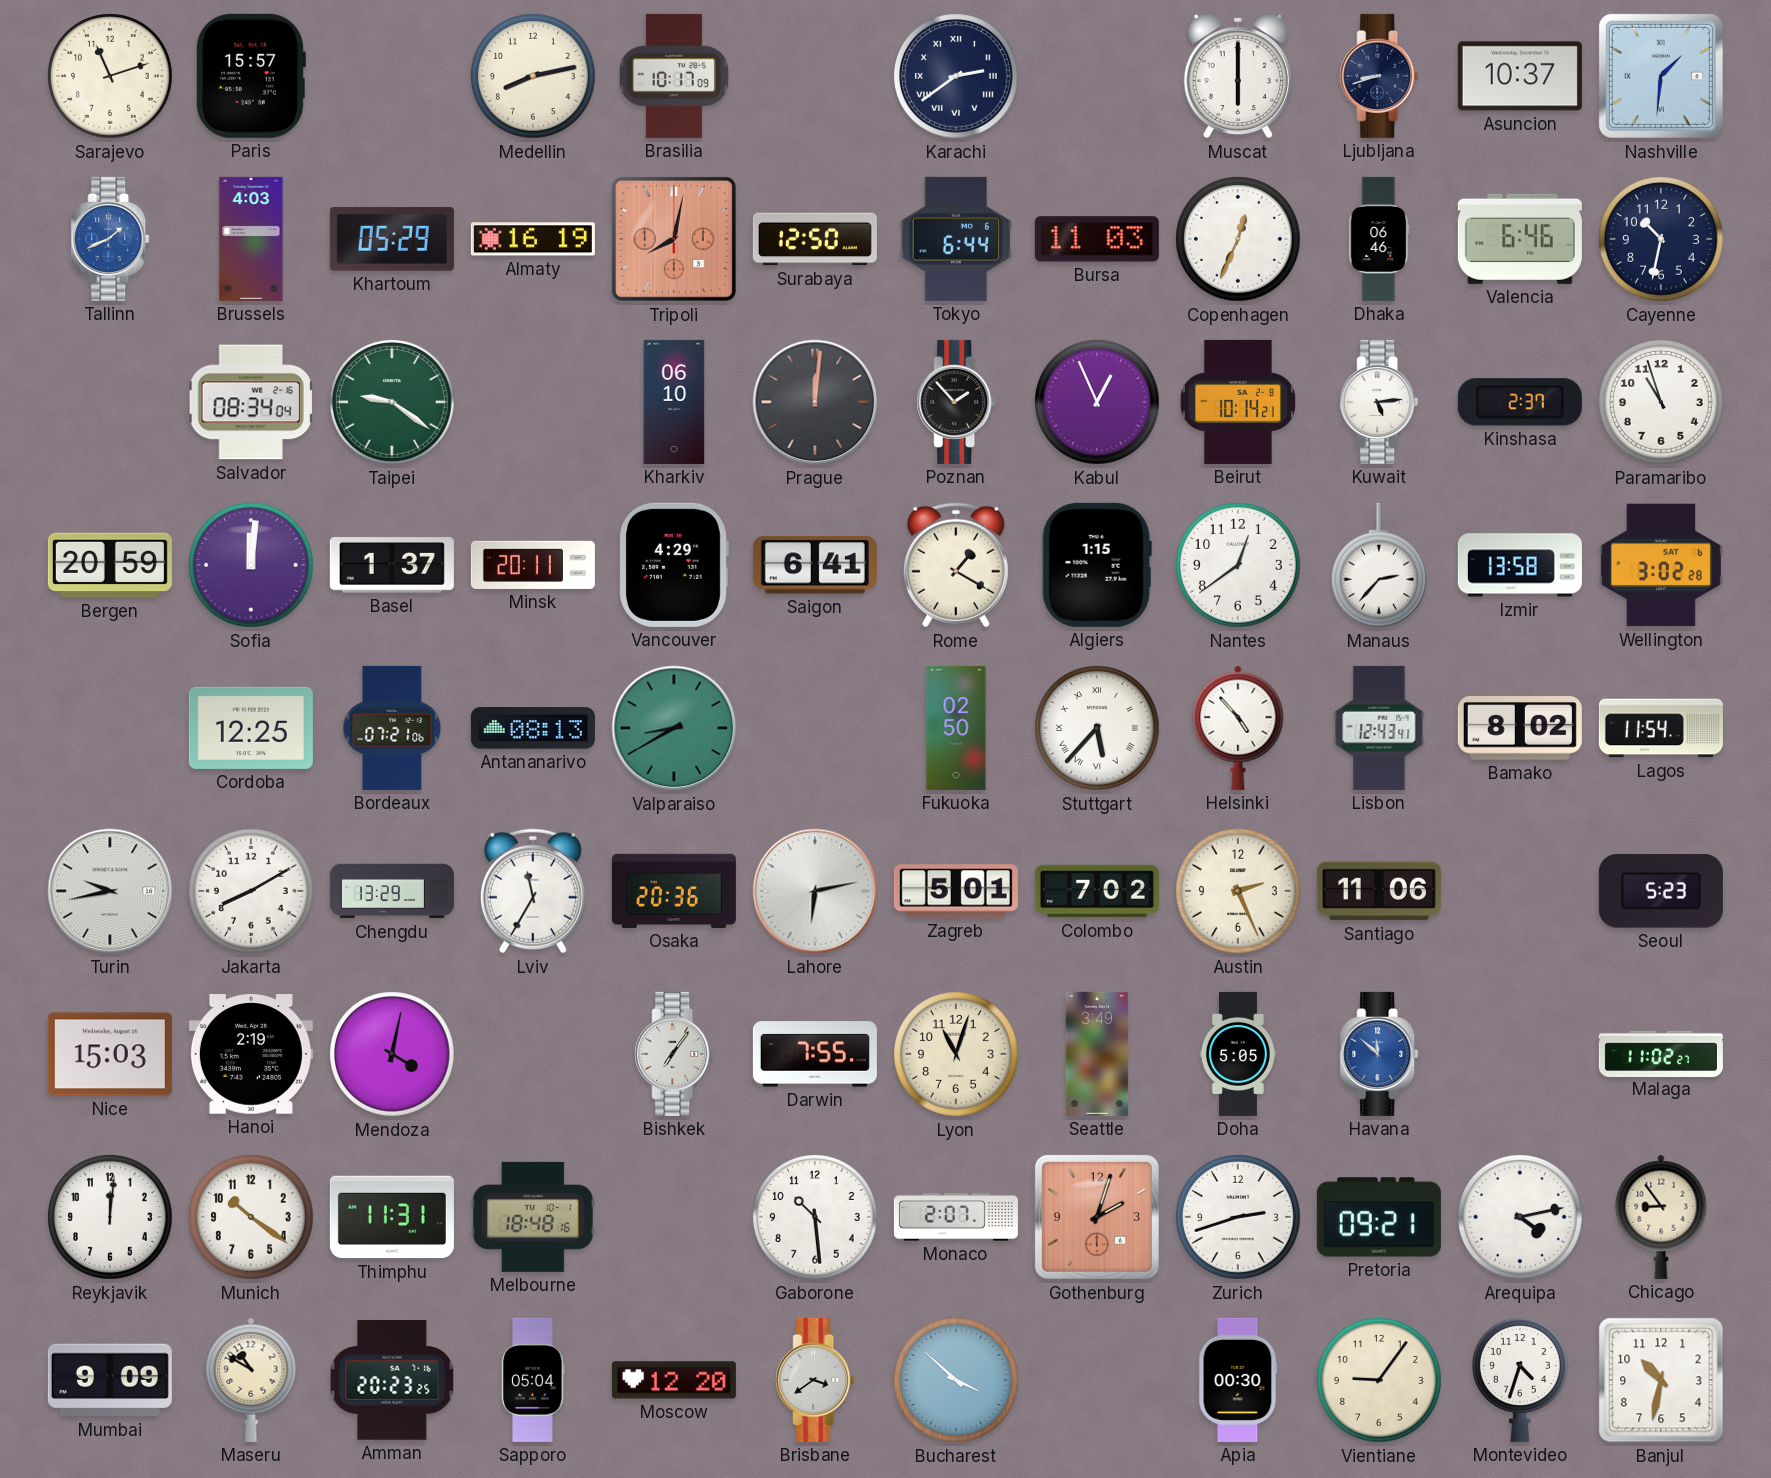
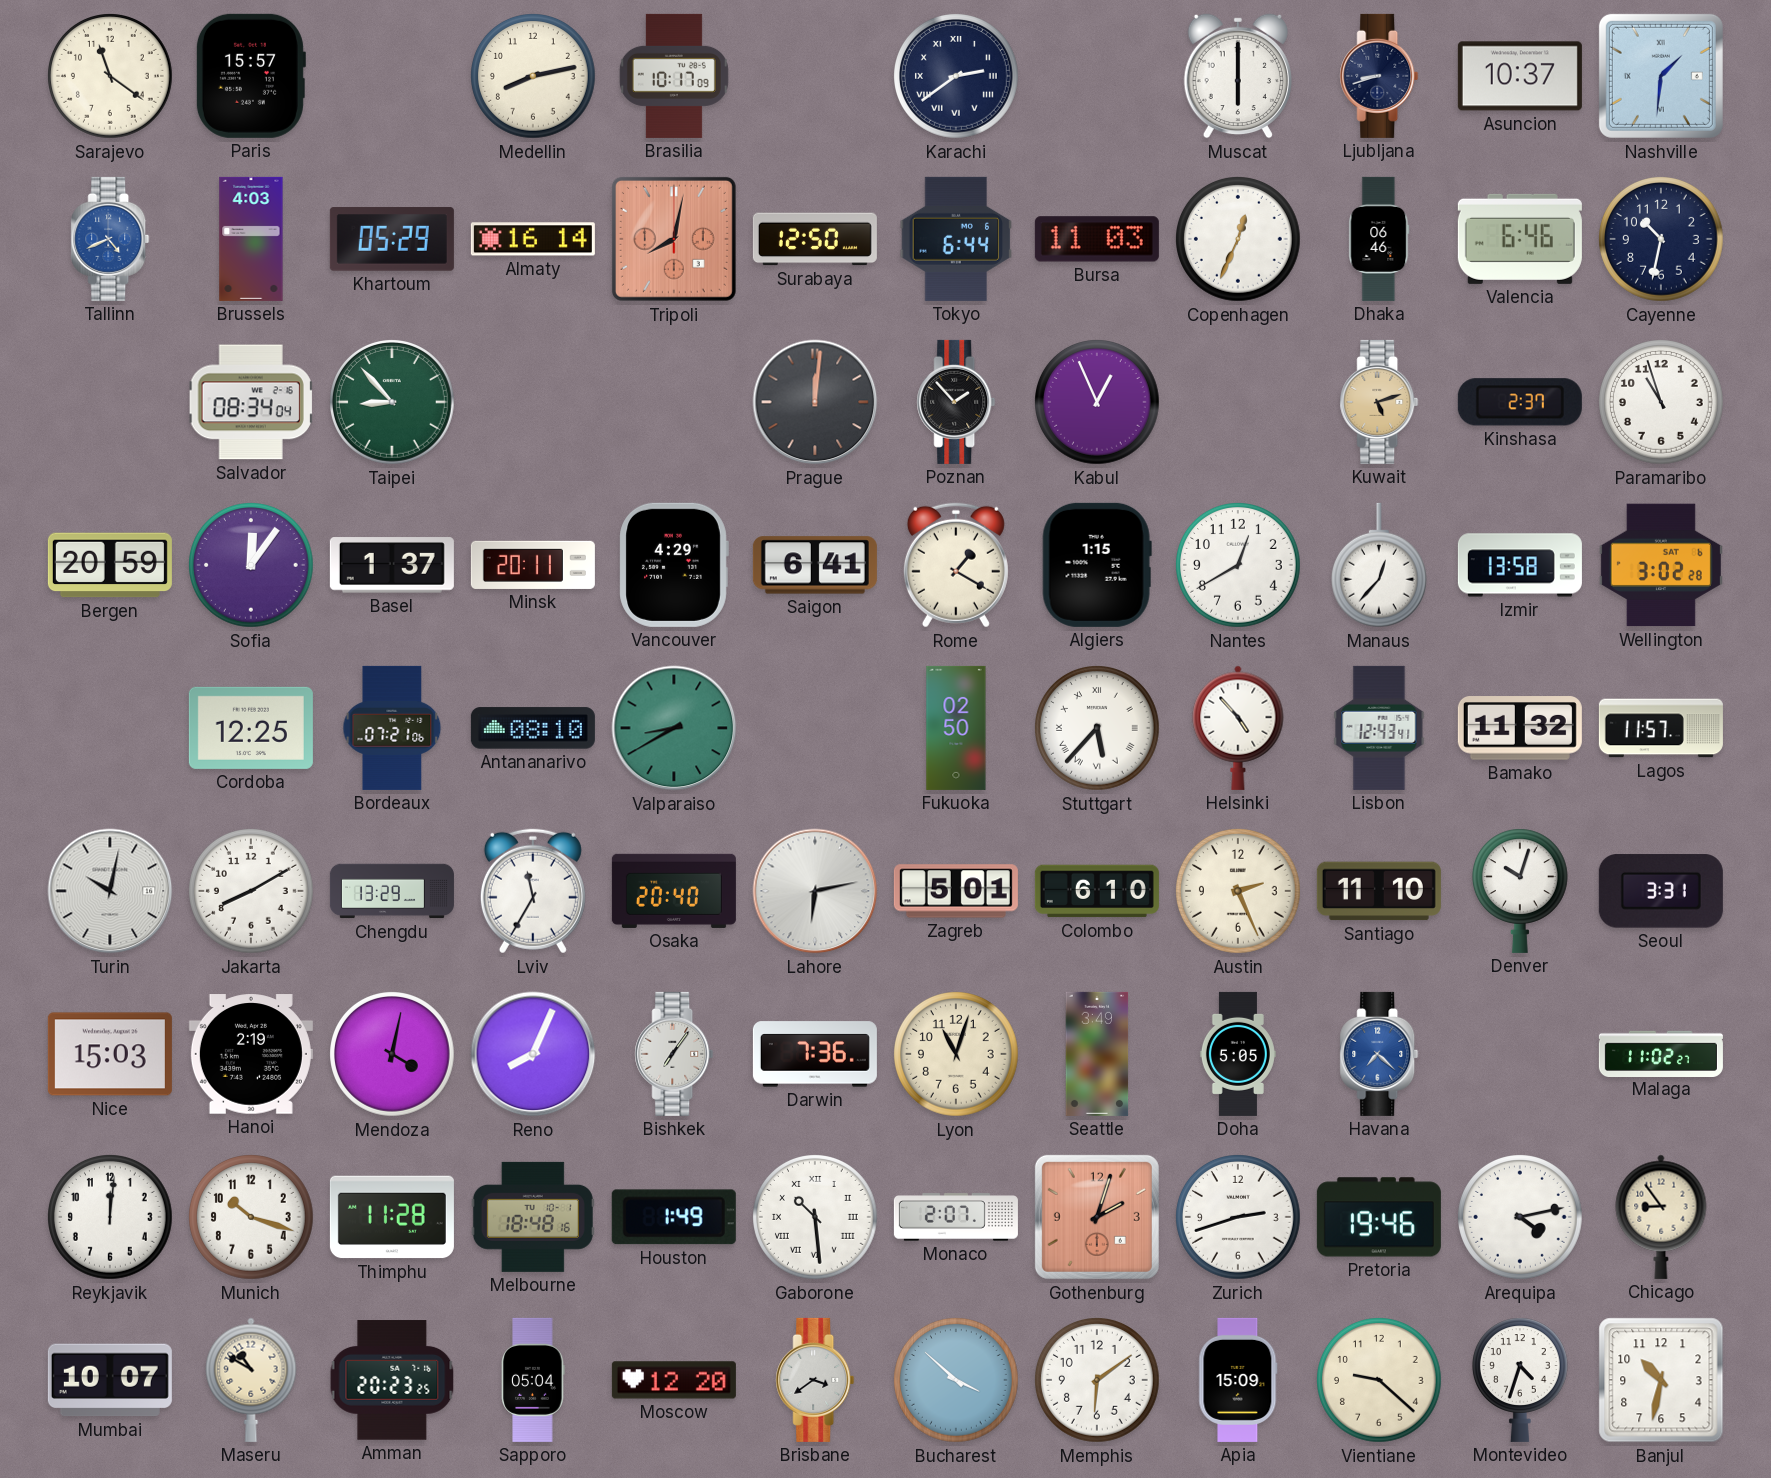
Sarajevo: 11:12 -> 11:21
Tallinn: 1:41 -> 4:41
Almaty: 16:19 -> 16:14
Taipei: 9:21 -> 8:53
Kharkiv: 06:10 -> none
Beirut: 10:14 -> none
Kuwait: 5:14 -> 5:12
Kuwait dial: white -> champagne
Sofia: 12:01 -> 12:06
Nantes: 12:39 -> 12:40
Manaus: 2:37 -> 12:37
Antananarivo: 08:13 -> 08:10
Bamako: 8:02 -> 11:32
Lagos: 11:54 -> 11:57
Turin: 9:43 -> 10:02
Osaka: 20:36 -> 20:40
Colombo: 7:02 -> 6:10
Santiago: 11:06 -> 11:10
Denver: none -> 10:03
Seoul: 5:23 -> 3:31
Reno: none -> 8:04
Darwin: 7:55 -> 7:36
Havana: 11:52 -> 7:22
Munich: 10:21 -> 10:18
Thimphu: 11:31 -> 11:28
Houston: none -> 1:49
Gaborone numerals: Arabic -> Roman
Pretoria: 09:21 -> 19:46
Mumbai: 9:09 -> 10:07
Memphis: none -> 6:09
Apia: 00:30 -> 15:09
Vientiane: 9:06 -> 9:22
